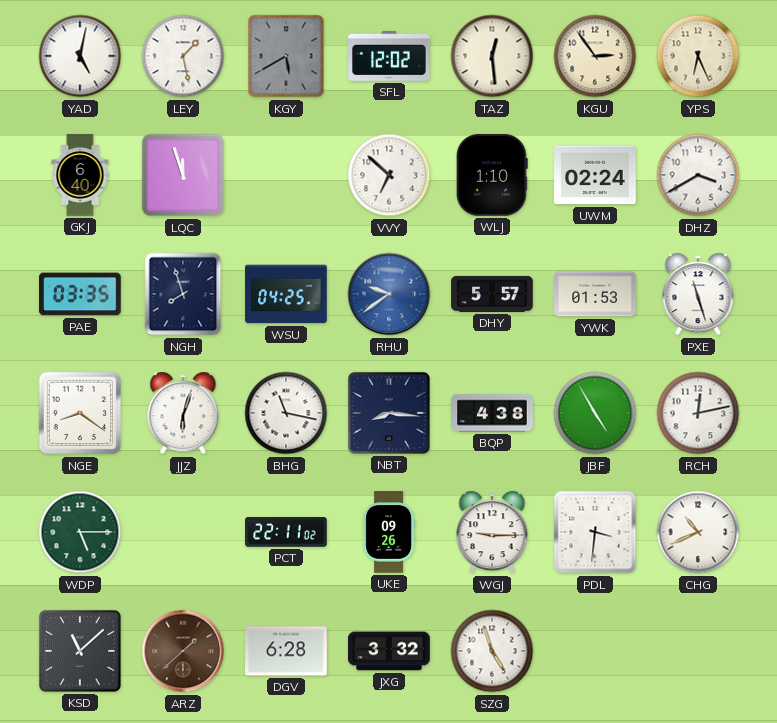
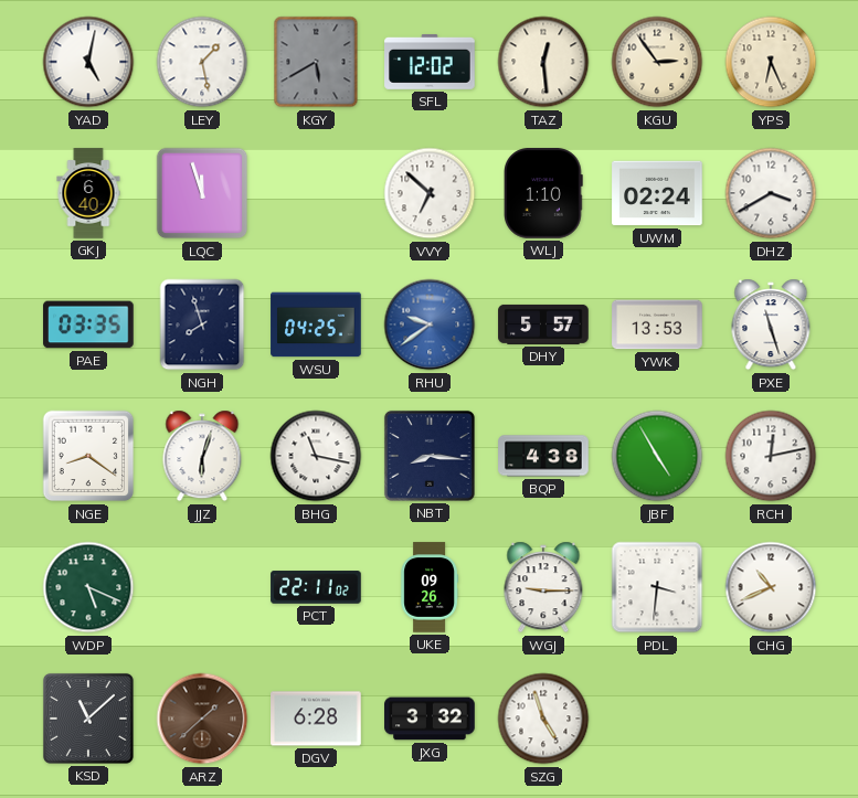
YWK: 01:53 -> 13:53
WDP: 5:15 -> 5:19
